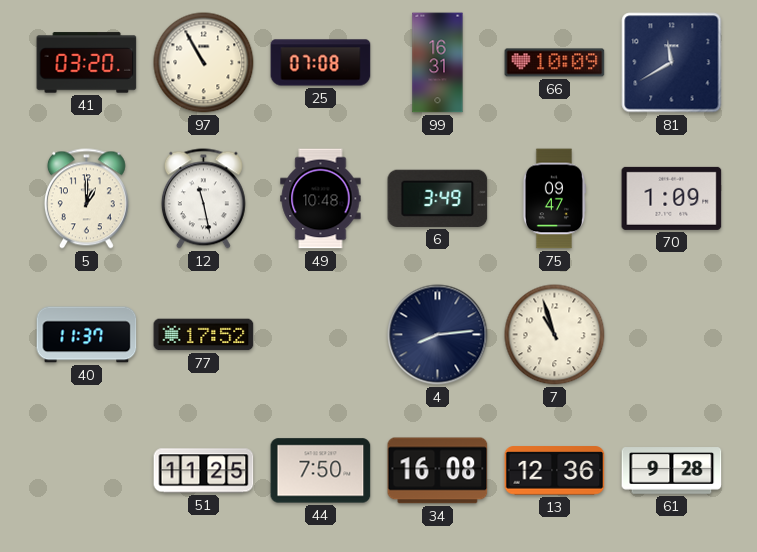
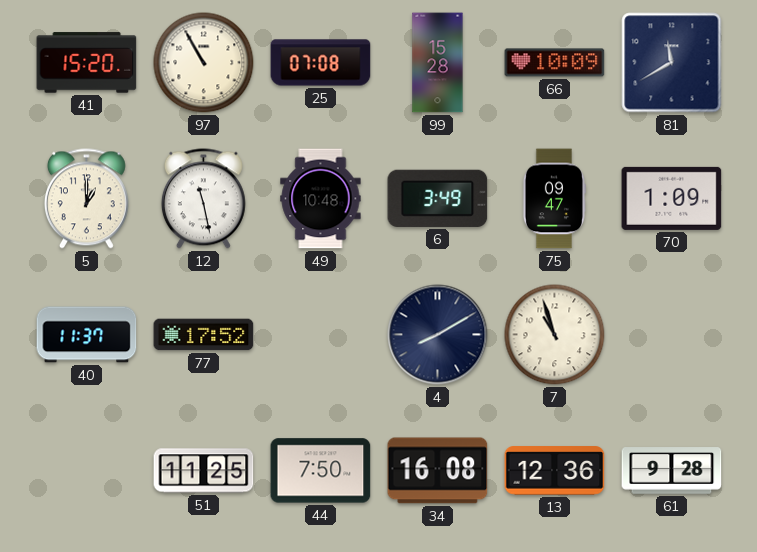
41: 03:20 -> 15:20
99: 16:31 -> 15:28
4: 8:14 -> 8:10
